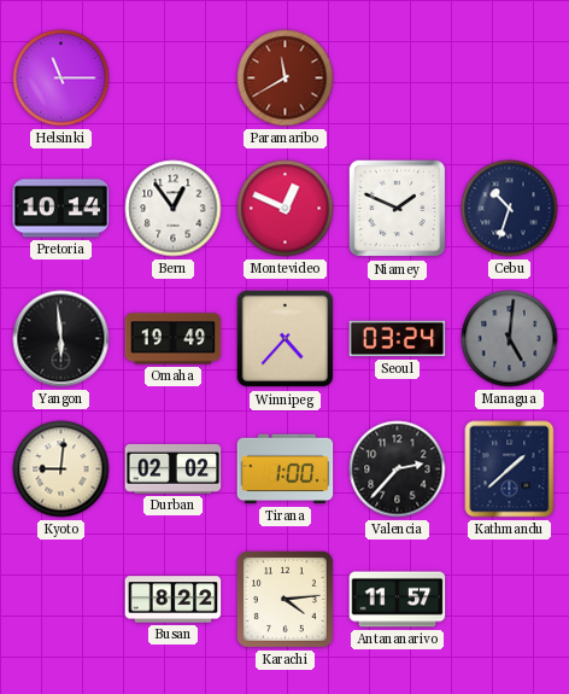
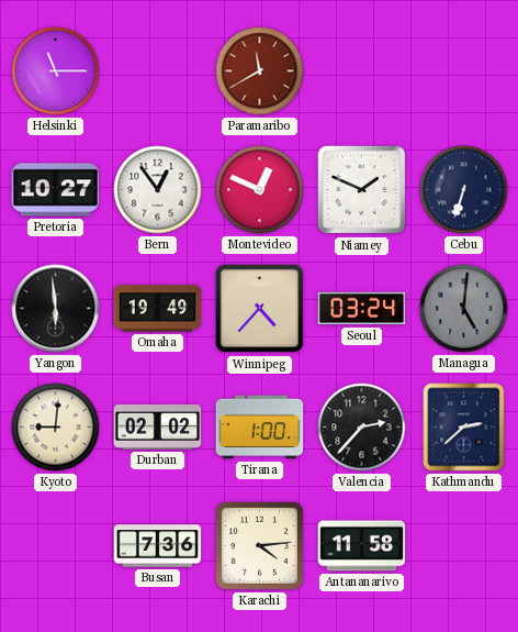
Pretoria: 10:14 -> 10:27
Cebu: 10:33 -> 6:33
Kathmandu: 1:38 -> 2:38
Busan: 8:22 -> 7:36
Antananarivo: 11:57 -> 11:58
